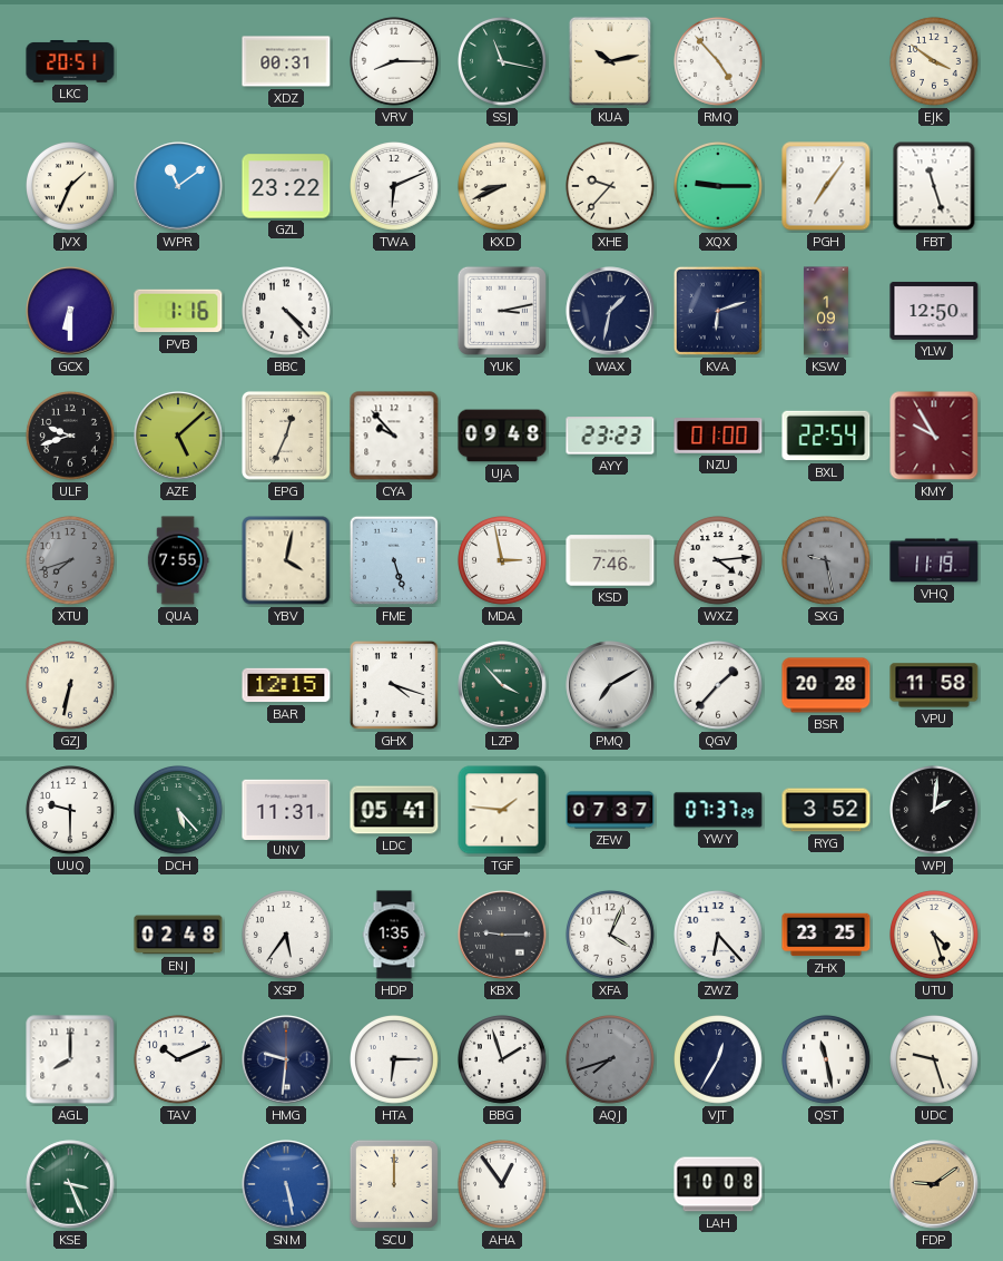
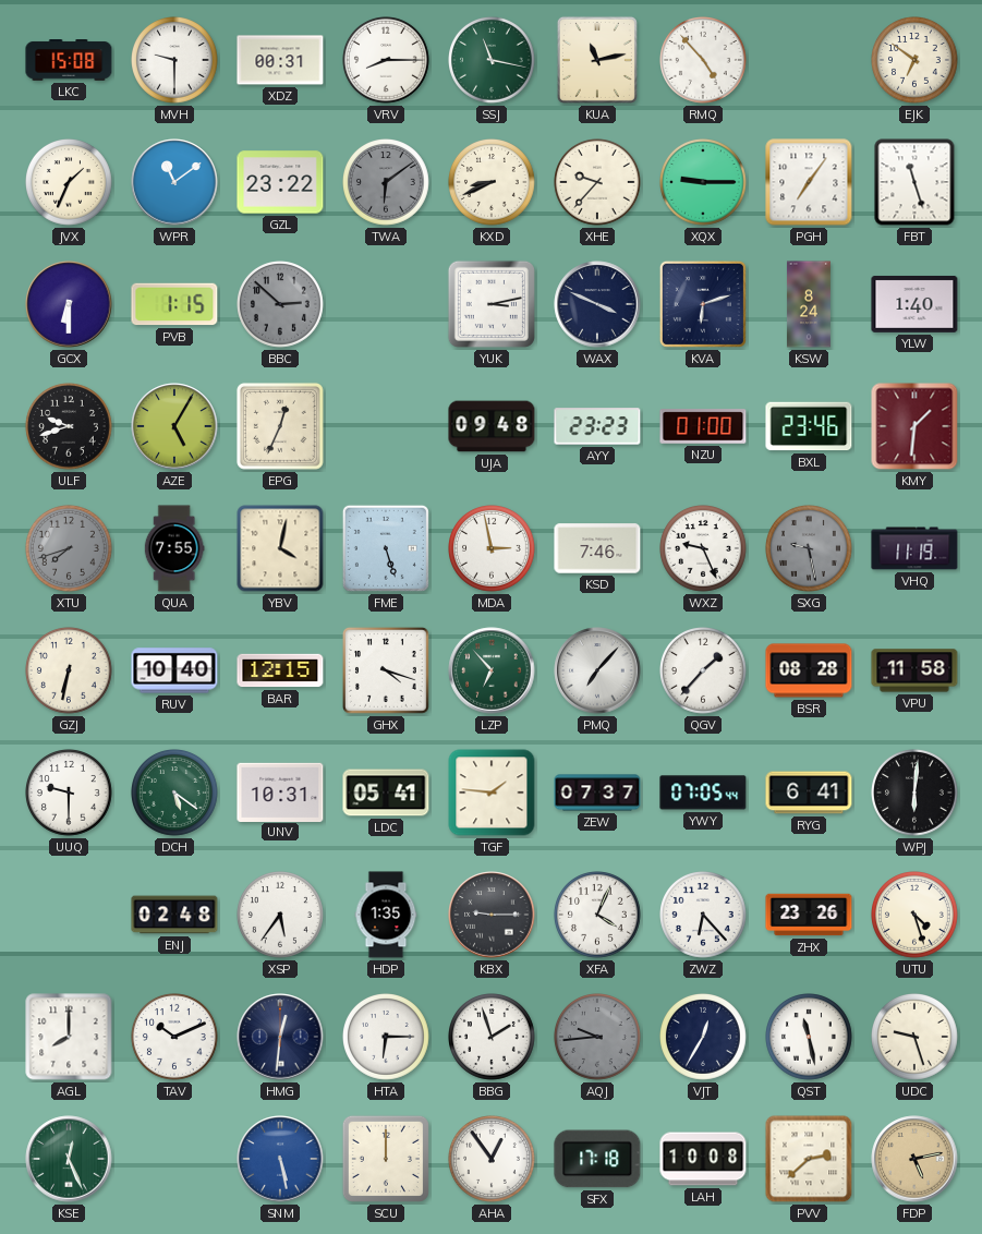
LKC: 20:51 -> 15:08
MVH: none -> 9:30
KUA: 10:13 -> 11:13
EJK: 3:51 -> 6:51
TWA: 6:11 -> 6:09
TWA dial: white -> grey
PVB: 1:16 -> 1:15
BBC: 4:23 -> 2:52
BBC dial: white -> grey
WAX: 1:32 -> 3:49
KSW: 1:09 -> 8:24
YLW: 12:50 -> 1:40
AZE: 5:08 -> 5:05
CYA: 9:53 -> none
BXL: 22:54 -> 23:46
KMY: 9:55 -> 1:31
WXZ: 4:14 -> 9:26
RUV: none -> 10:40
LZP: 3:53 -> 6:53
PMQ: 7:10 -> 7:07
BSR: 20:28 -> 08:28
DCH: 5:23 -> 5:21
UNV: 11:31 -> 10:31
YWY: 07:37 -> 07:05
RYG: 3:52 -> 6:41
WPJ: 2:01 -> 6:01
ZHX: 23:25 -> 23:26
HMG: 9:31 -> 12:31
AQJ: 7:42 -> 9:44
KSE: 3:26 -> 12:26
SFX: none -> 17:18
PVV: none -> 2:38
FDP: 9:09 -> 5:13
